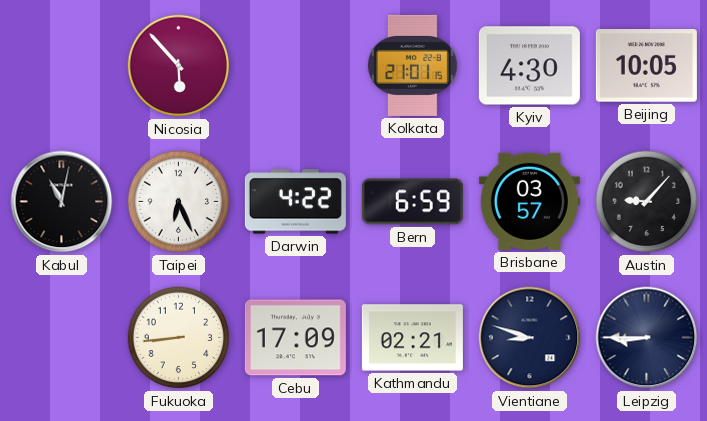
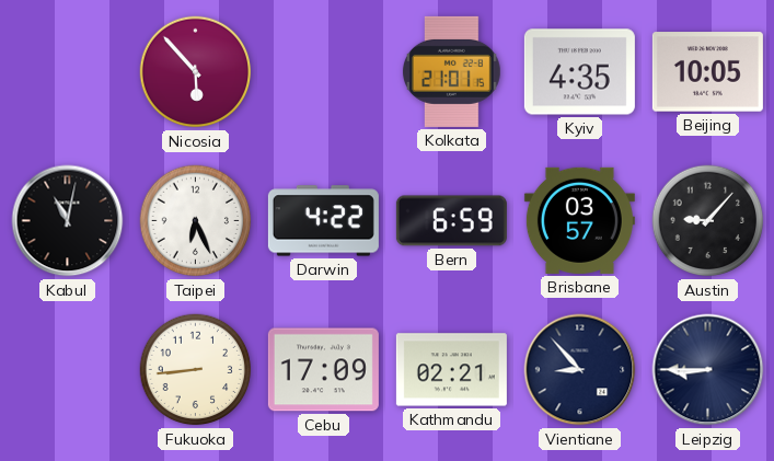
Kyiv: 4:30 -> 4:35
Vientiane: 8:48 -> 8:53
